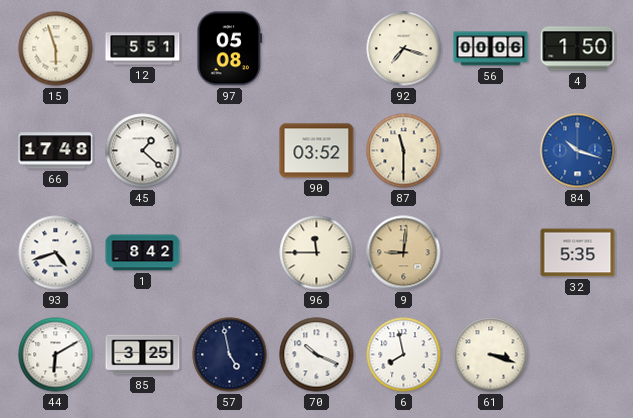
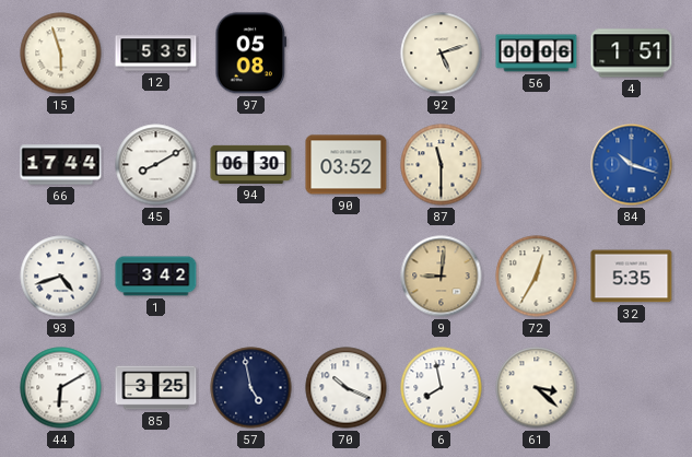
12: 5:51 -> 5:35
92: 7:18 -> 5:12
4: 1:50 -> 1:51
66: 17:48 -> 17:44
45: 1:22 -> 8:10
94: none -> 06:30
1: 8:42 -> 3:42
96: 11:45 -> none
72: none -> 12:35
61: 3:18 -> 3:22
